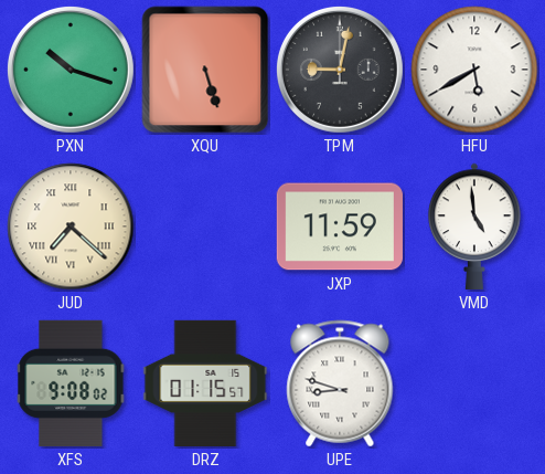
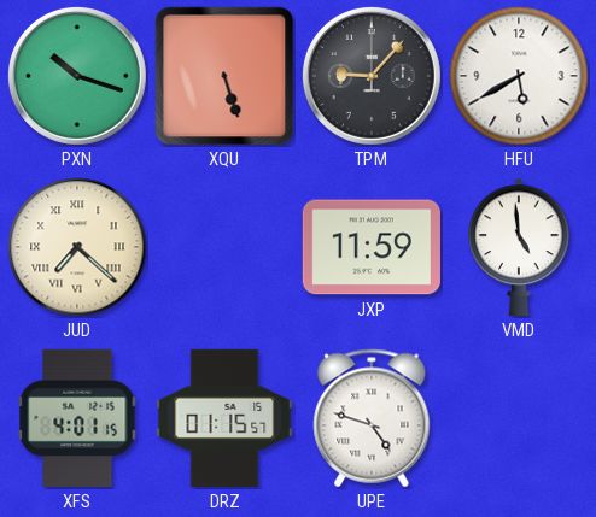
TPM: 9:02 -> 9:07
XFS: 9:08 -> 4:01
UPE: 8:48 -> 4:48
